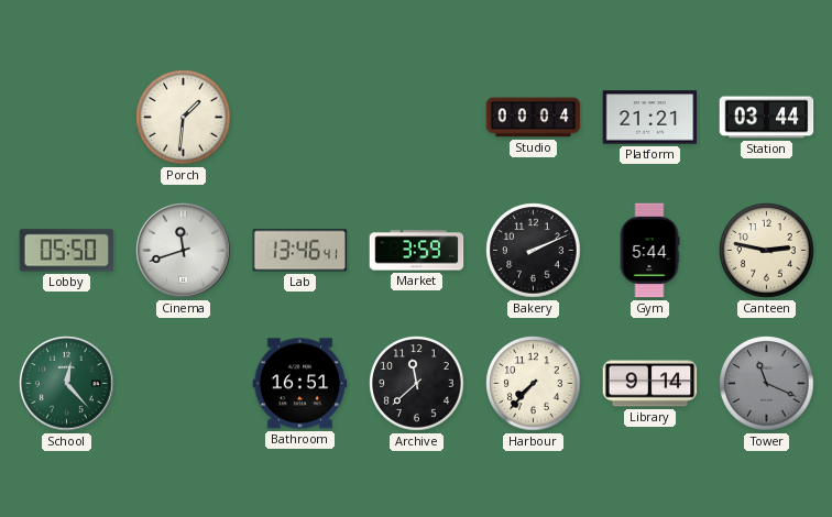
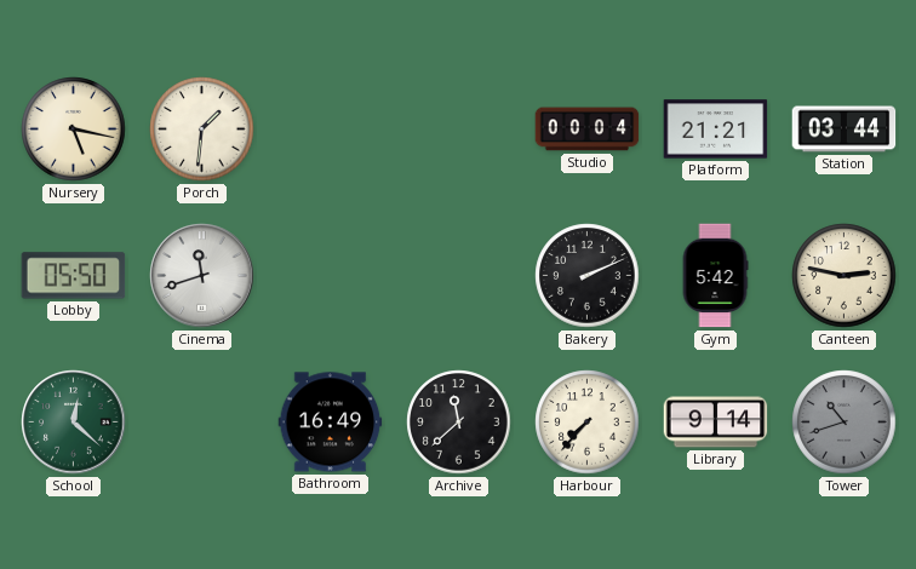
Nursery: none -> 5:17
Lab: 13:46 -> none
Market: 3:59 -> none
Gym: 5:44 -> 5:42
School: 12:23 -> 12:22
Bathroom: 16:51 -> 16:49
Tower: 11:19 -> 10:42
